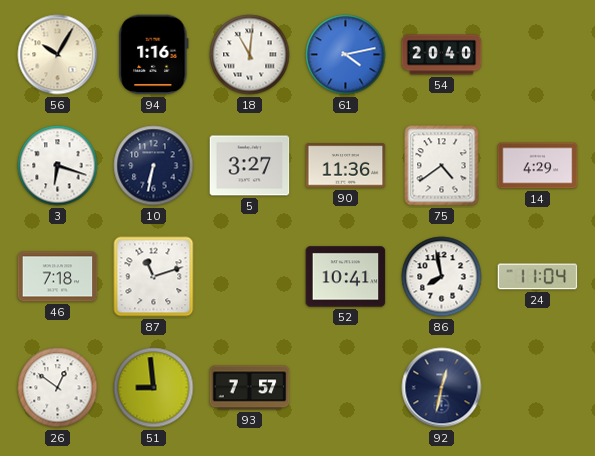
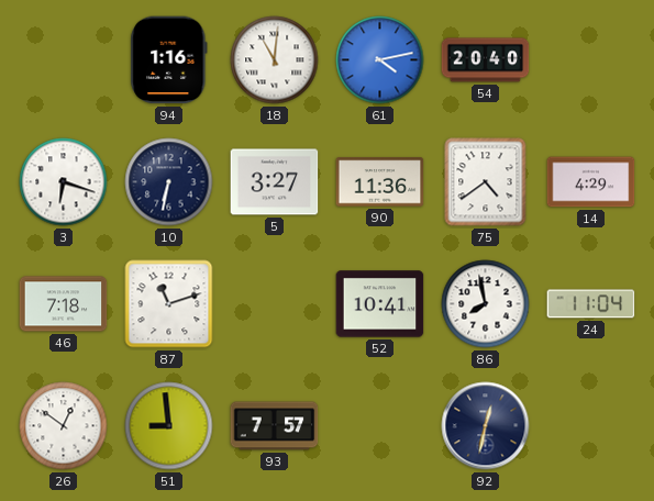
56: 10:05 -> none
